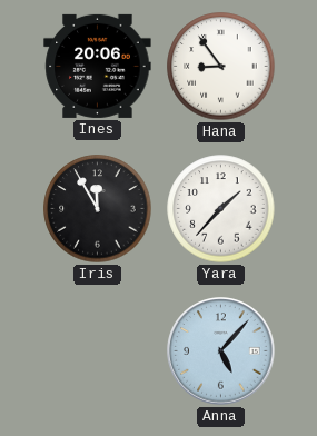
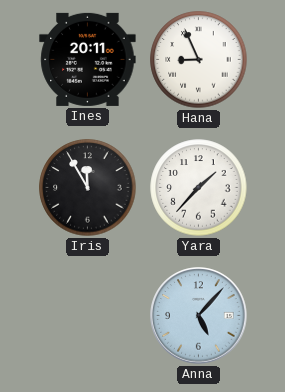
Ines: 20:06 -> 20:11
Hana: 8:54 -> 8:56
